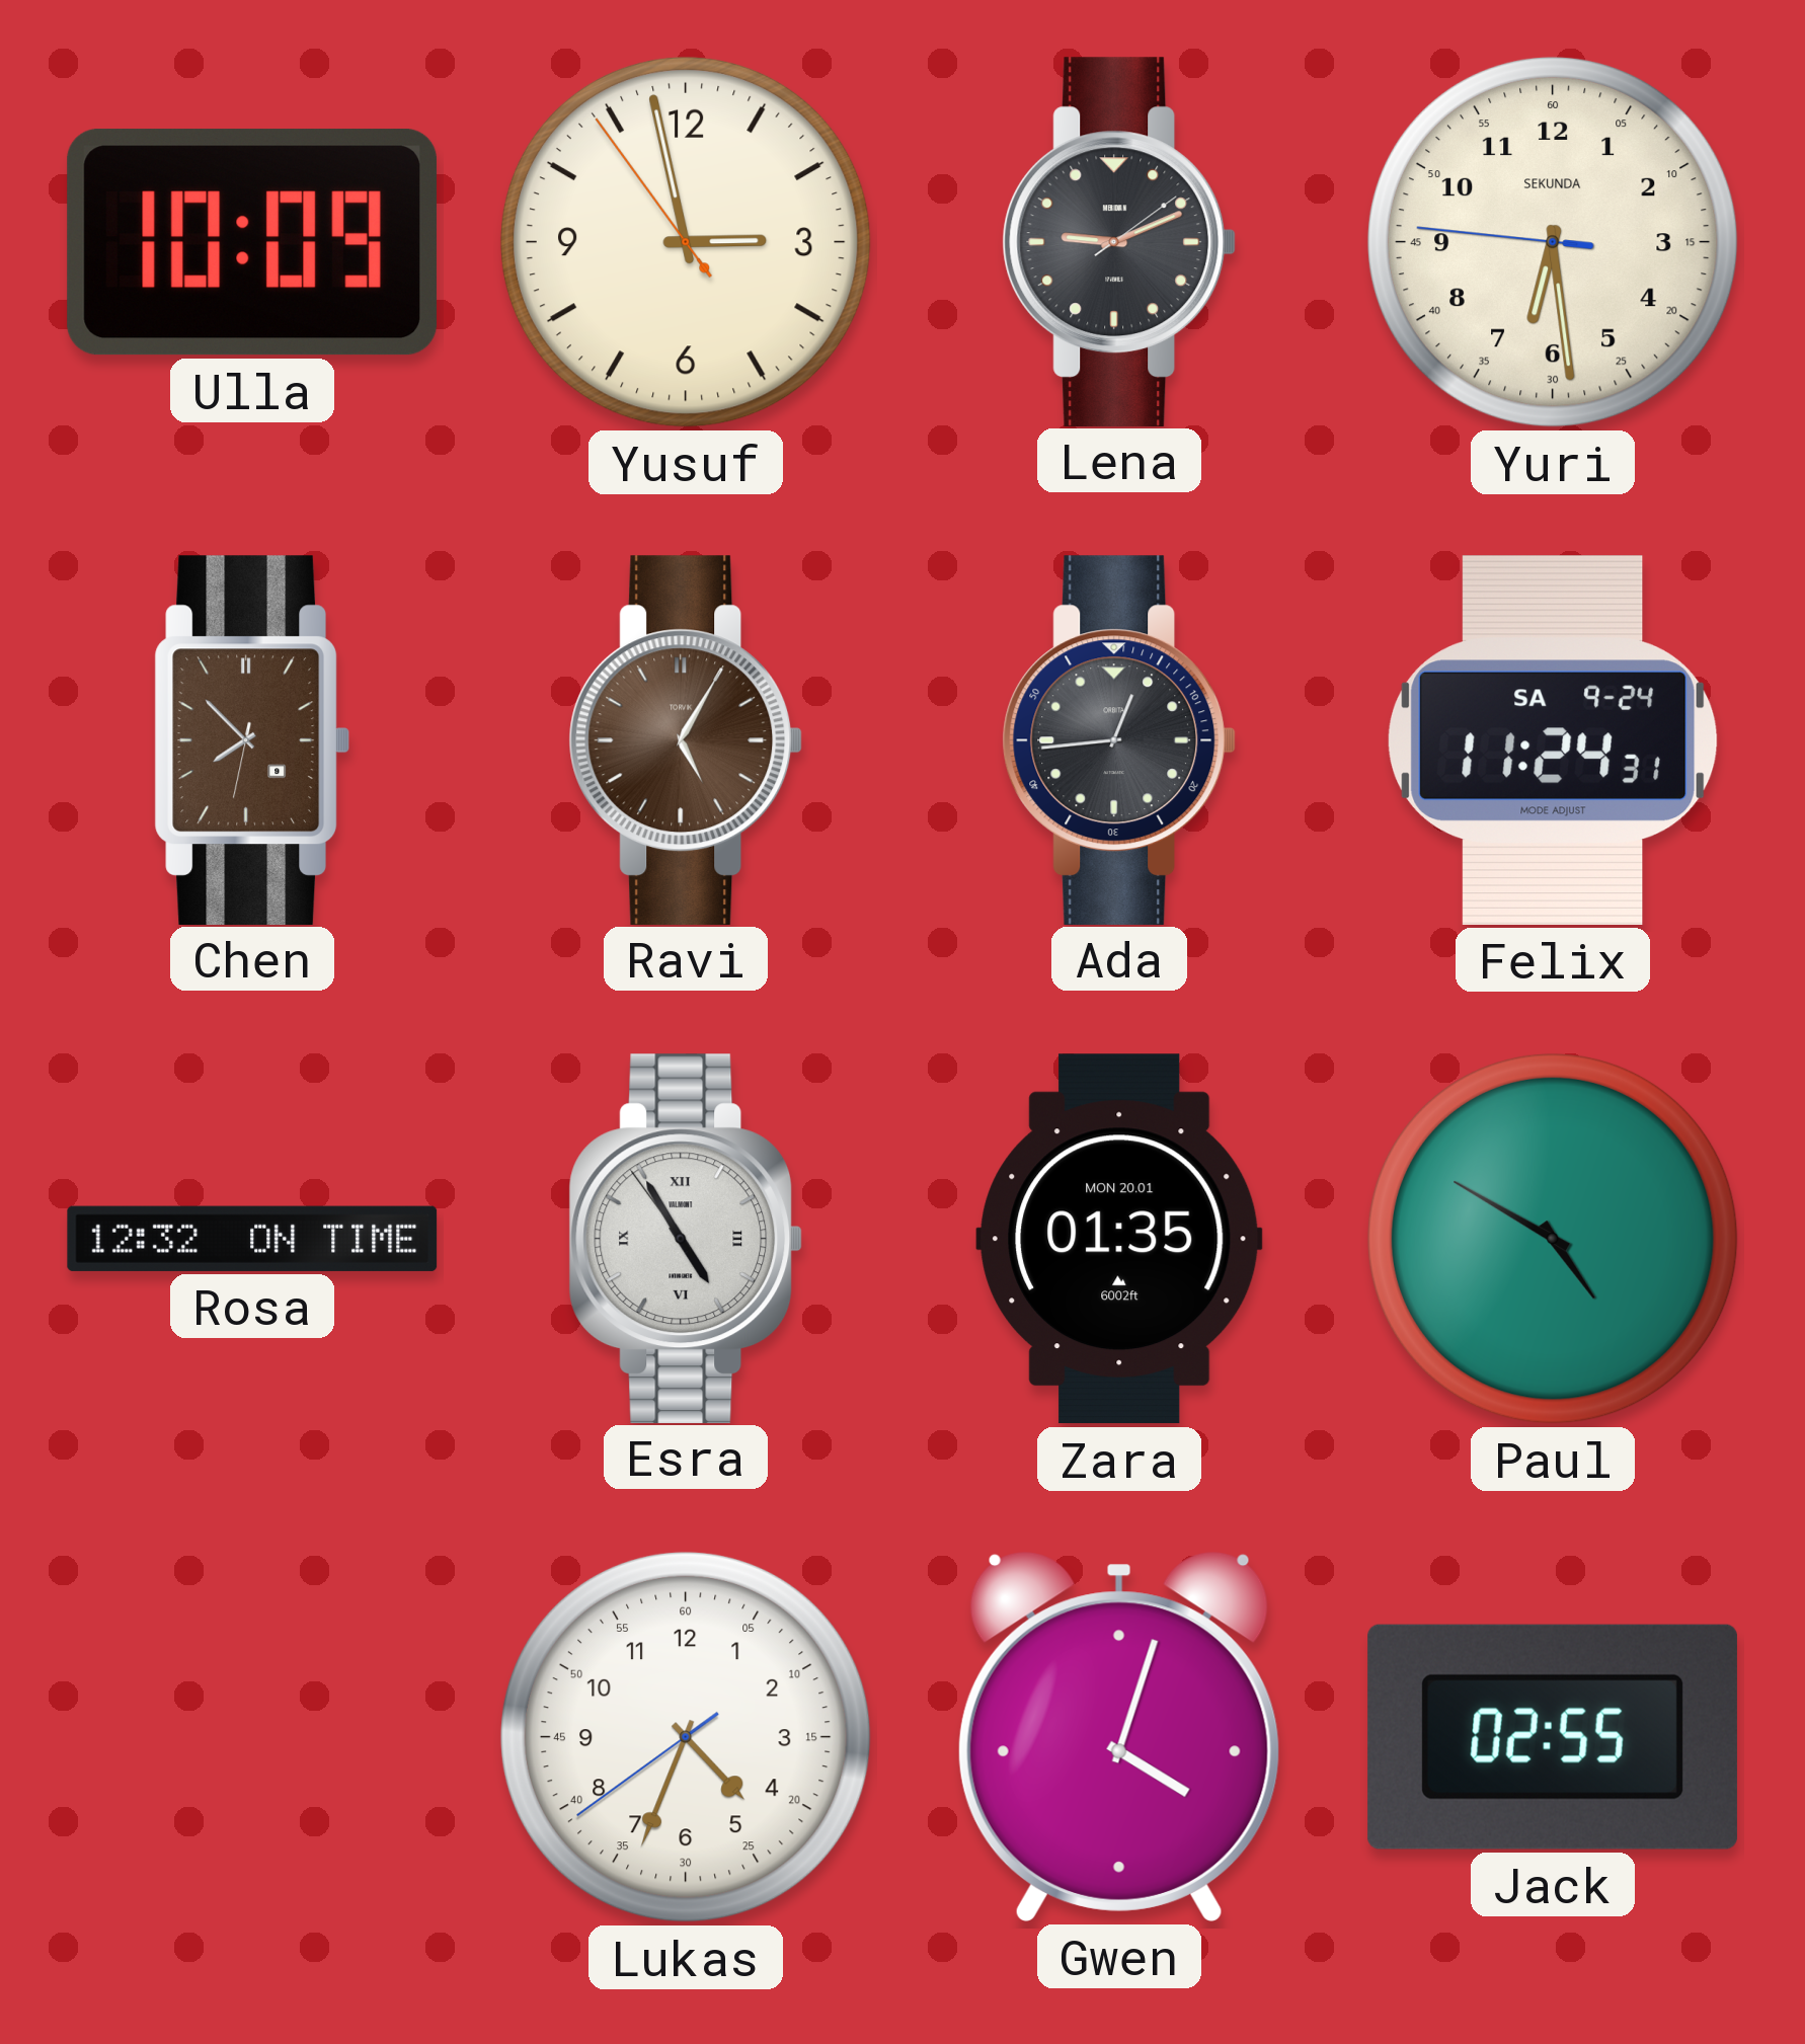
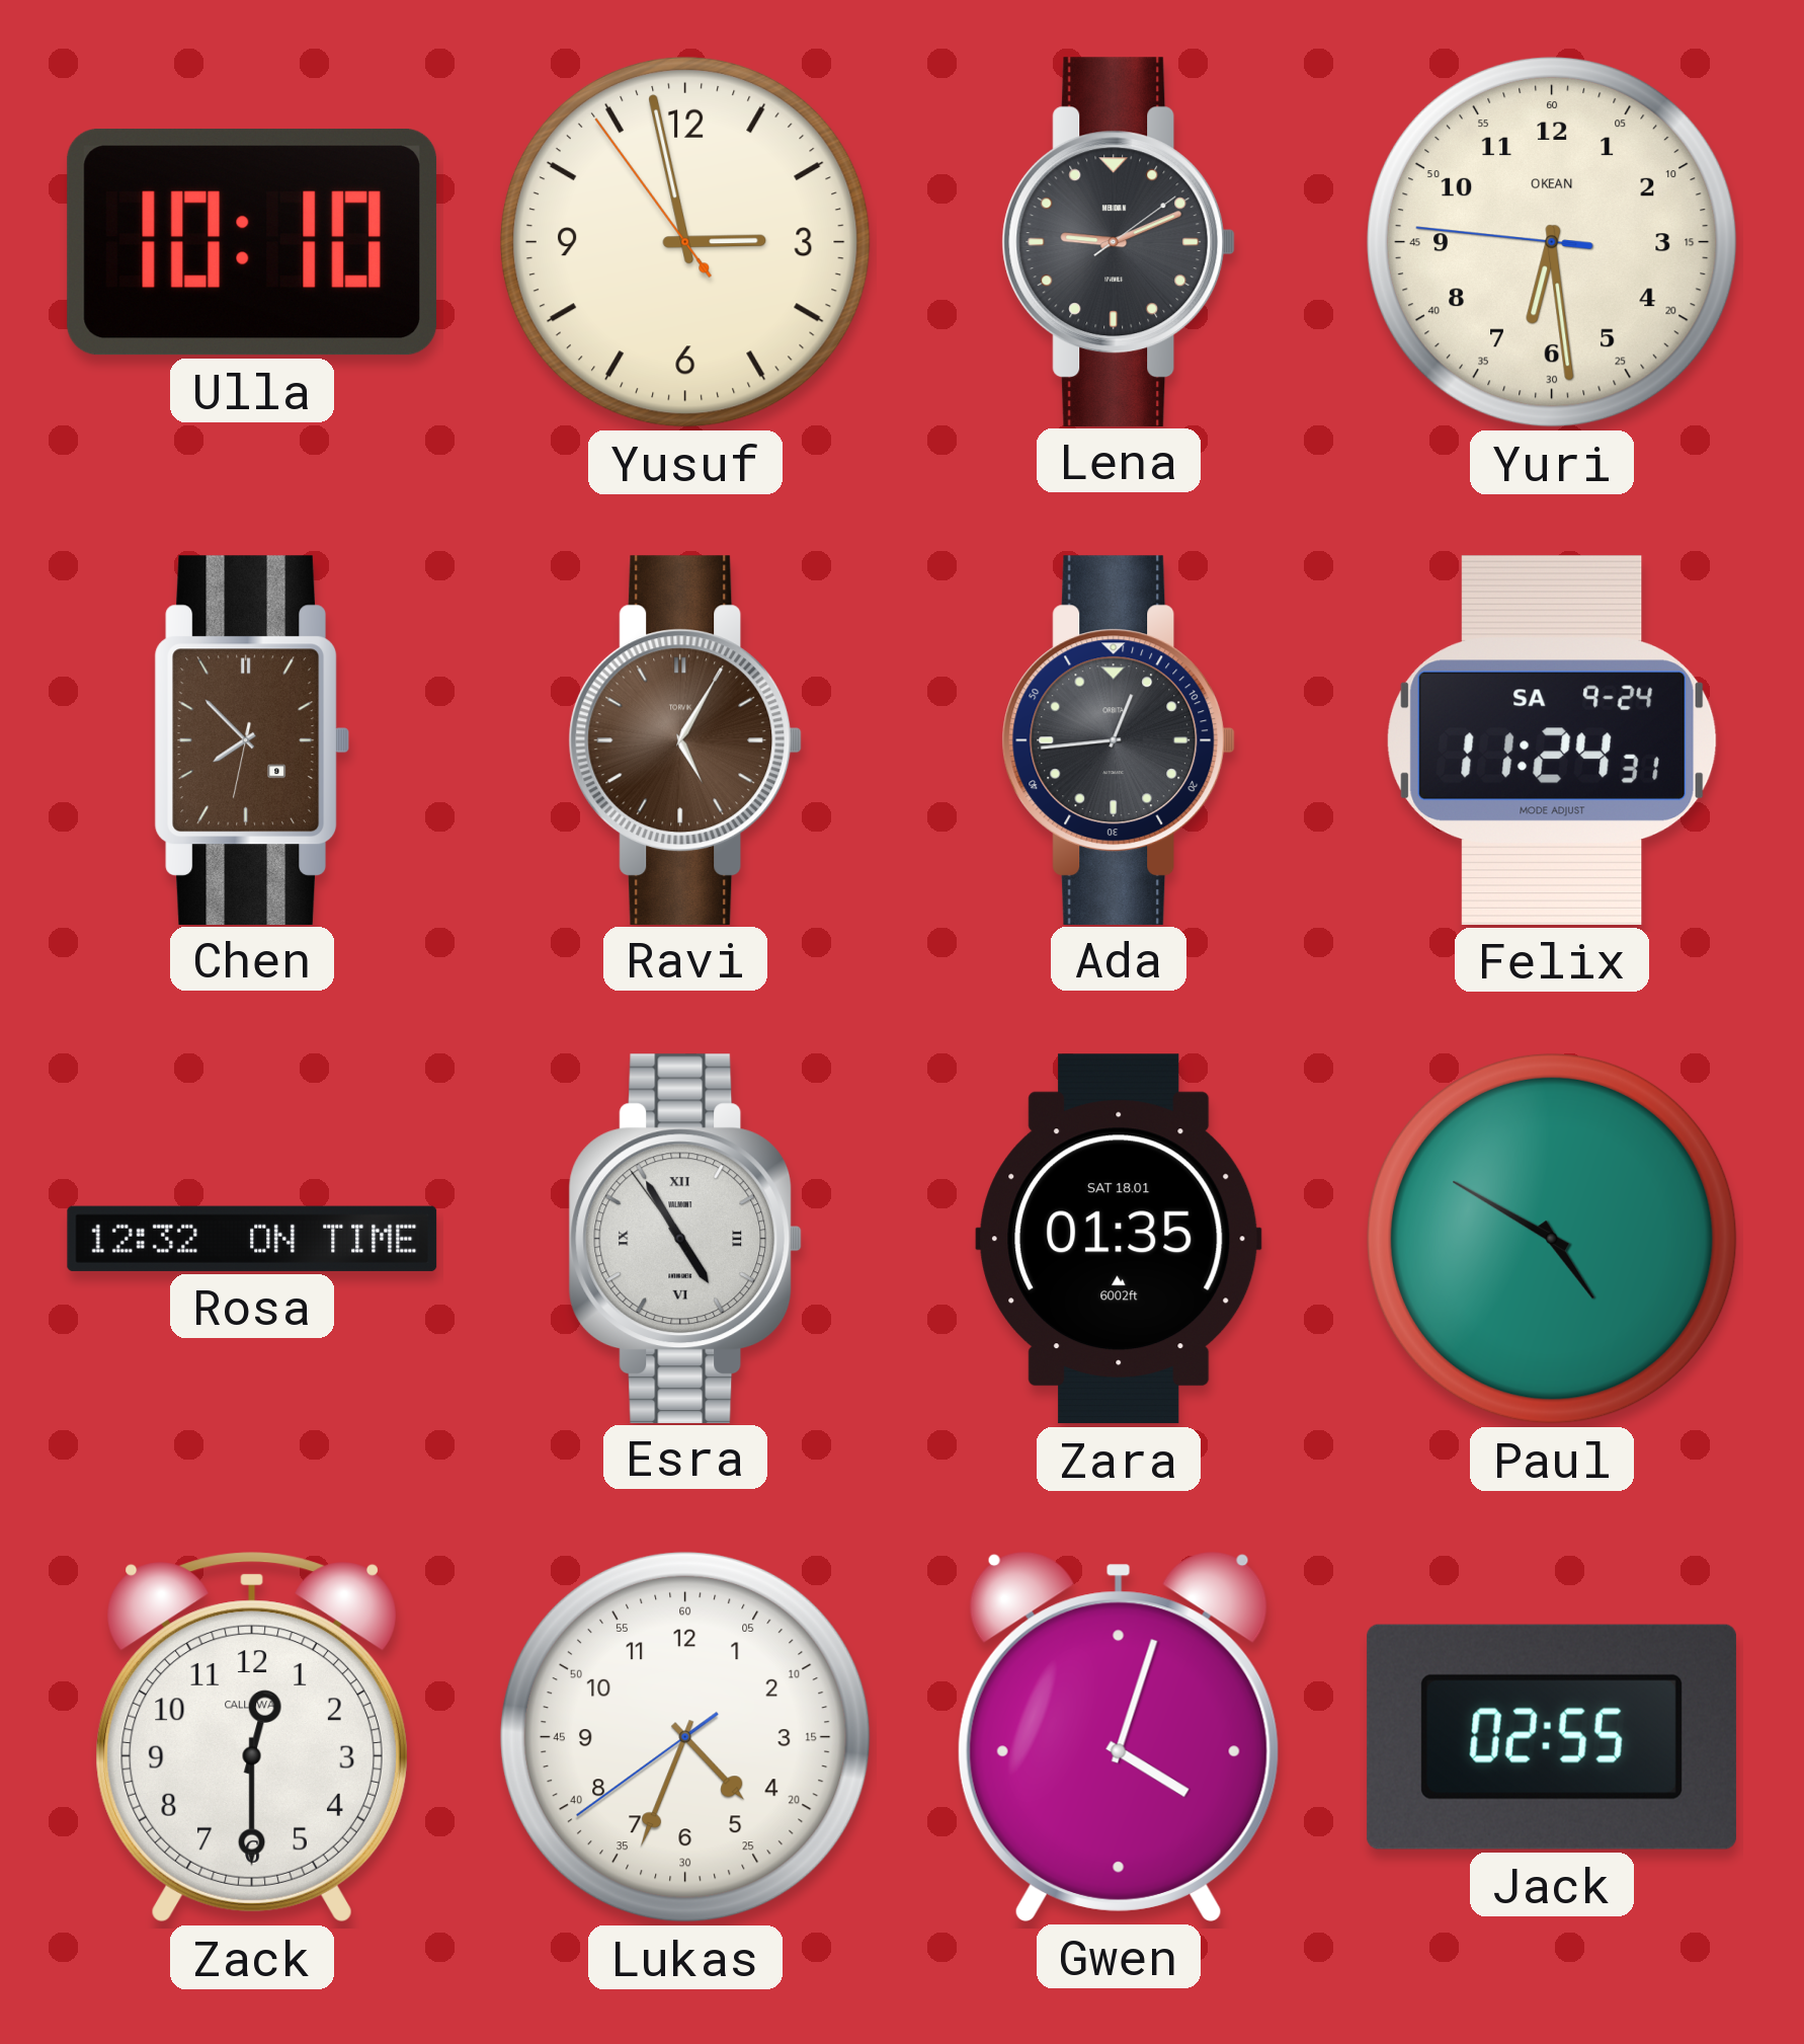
Ulla: 10:09 -> 10:10
Yuri brand: SEKUNDA -> OKEAN
Zara date: MON 20.01 -> SAT 18.01
Zack: none -> 12:30
